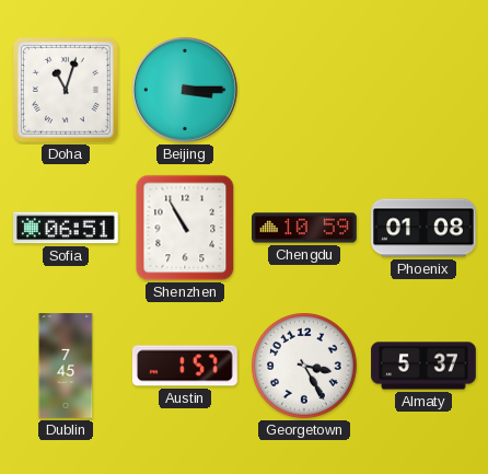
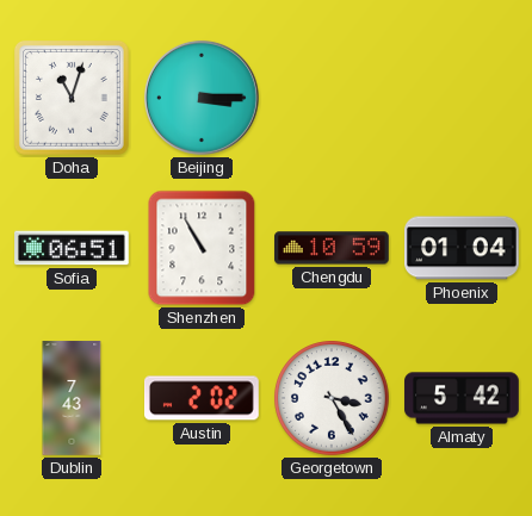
Phoenix: 01:08 -> 01:04
Dublin: 7:45 -> 7:43
Austin: 1:57 -> 2:02
Almaty: 5:37 -> 5:42
